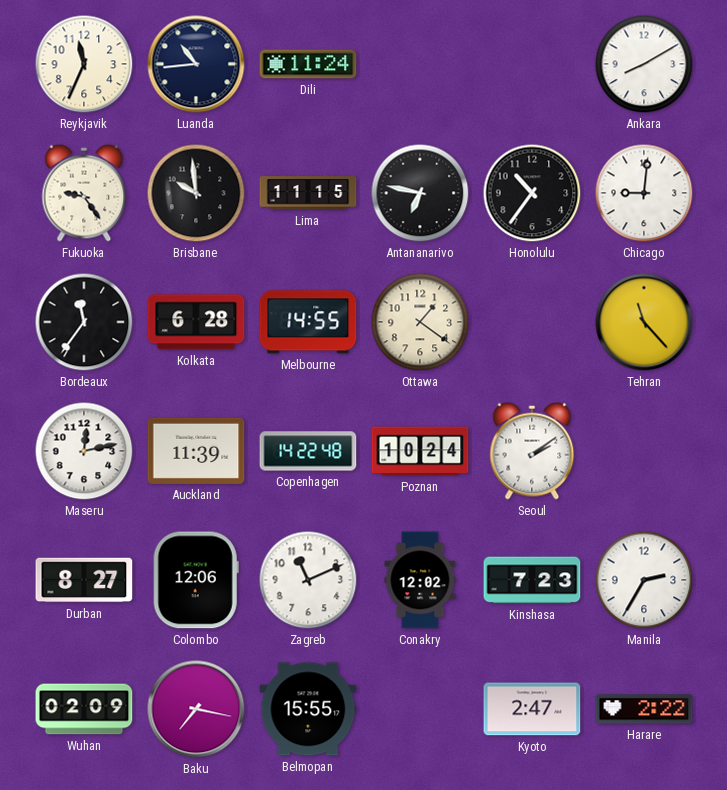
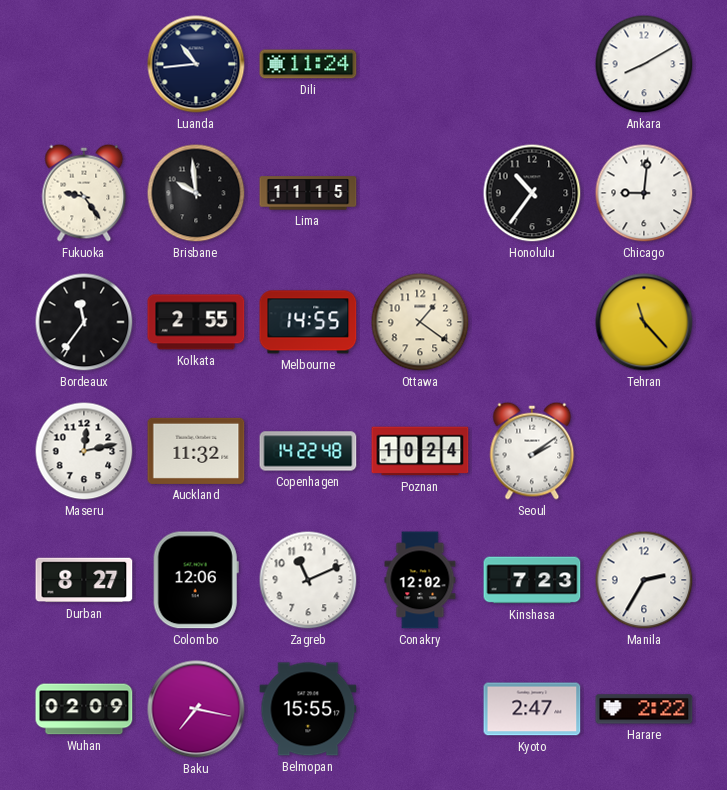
Reykjavik: 11:34 -> none
Antananarivo: 6:47 -> none
Kolkata: 6:28 -> 2:55
Auckland: 11:39 -> 11:32
